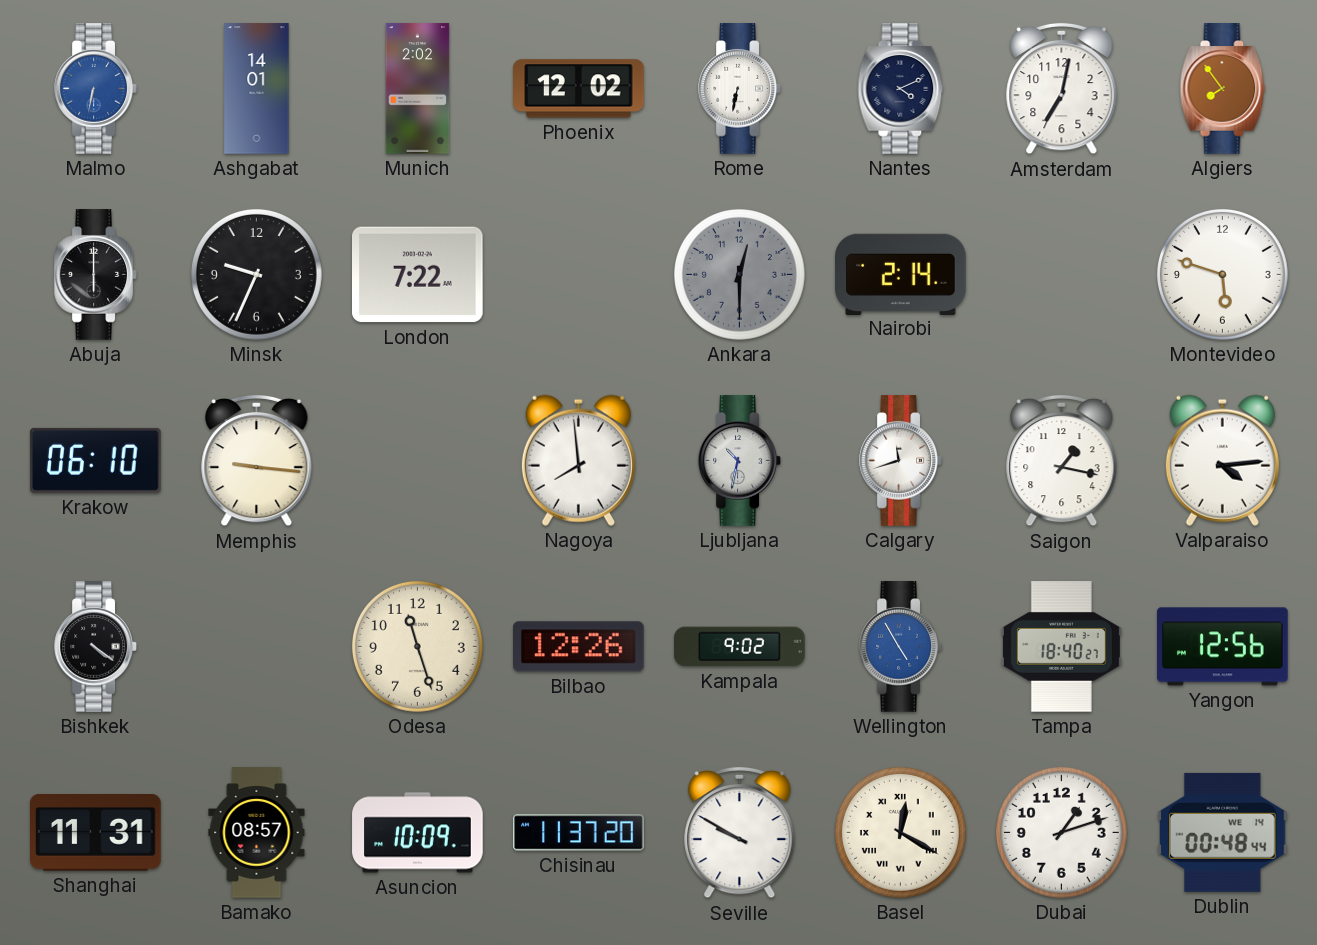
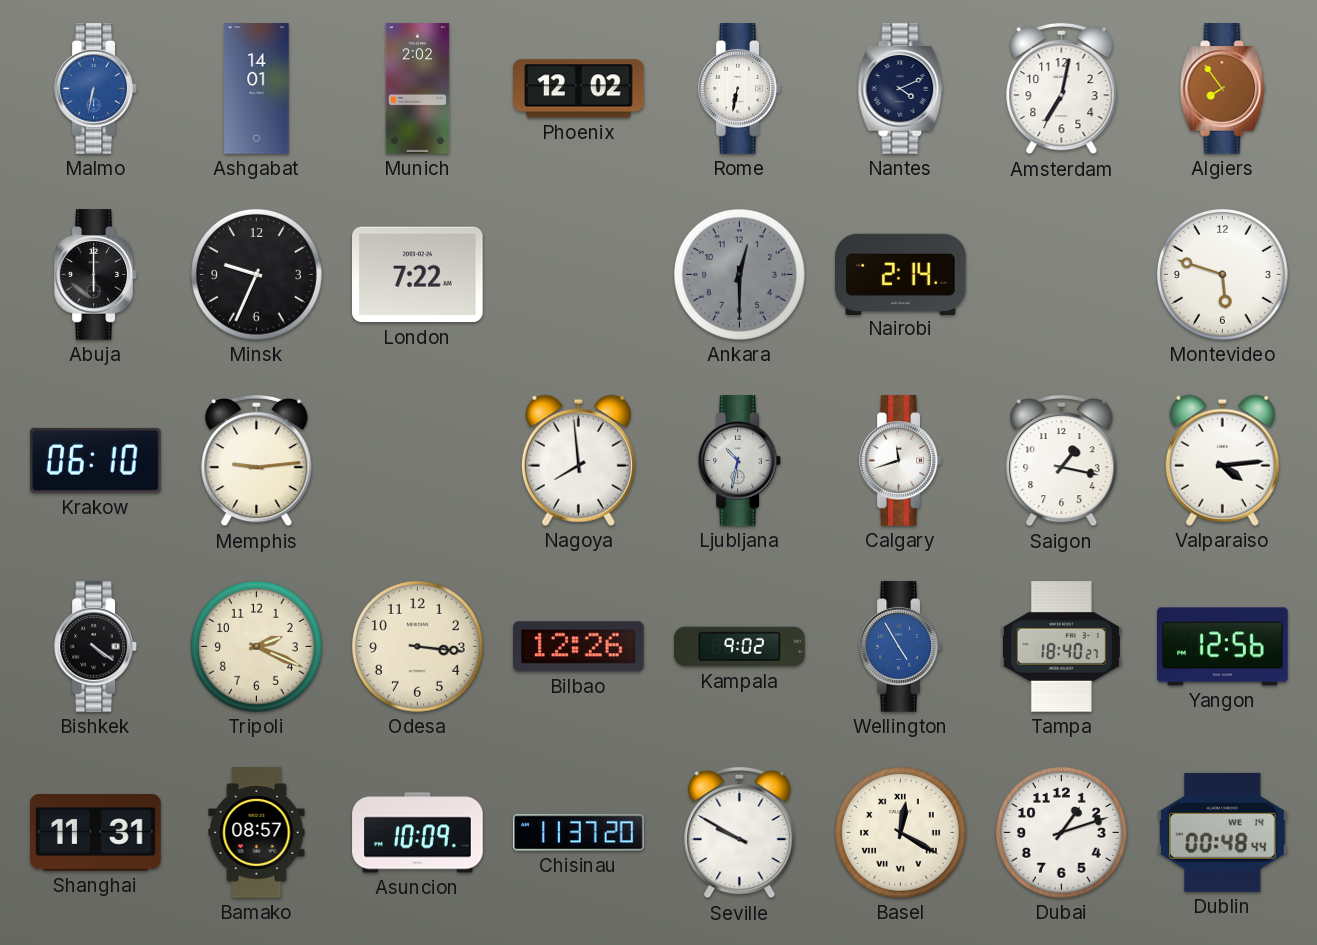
Memphis: 9:16 -> 9:14
Tripoli: none -> 2:19
Odesa: 11:27 -> 3:16
